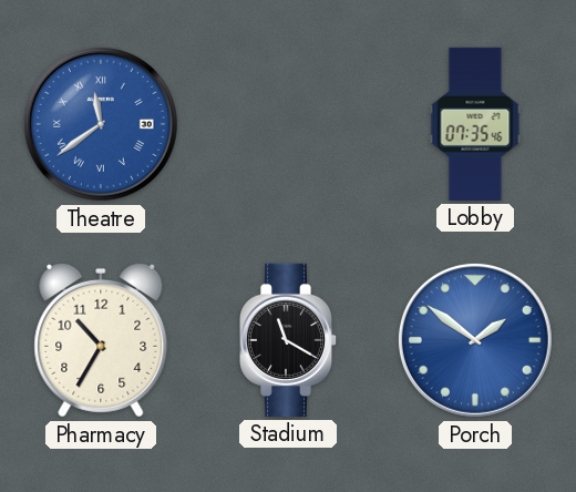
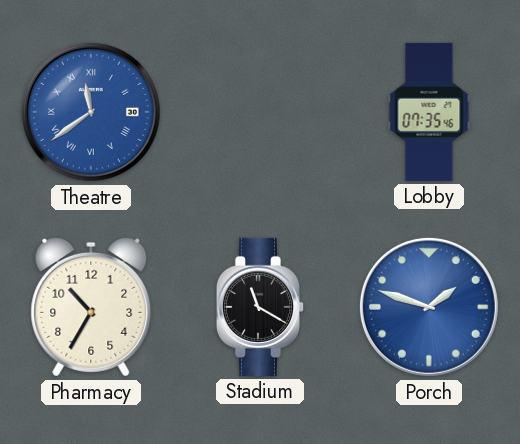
Porch: 1:51 -> 1:48
